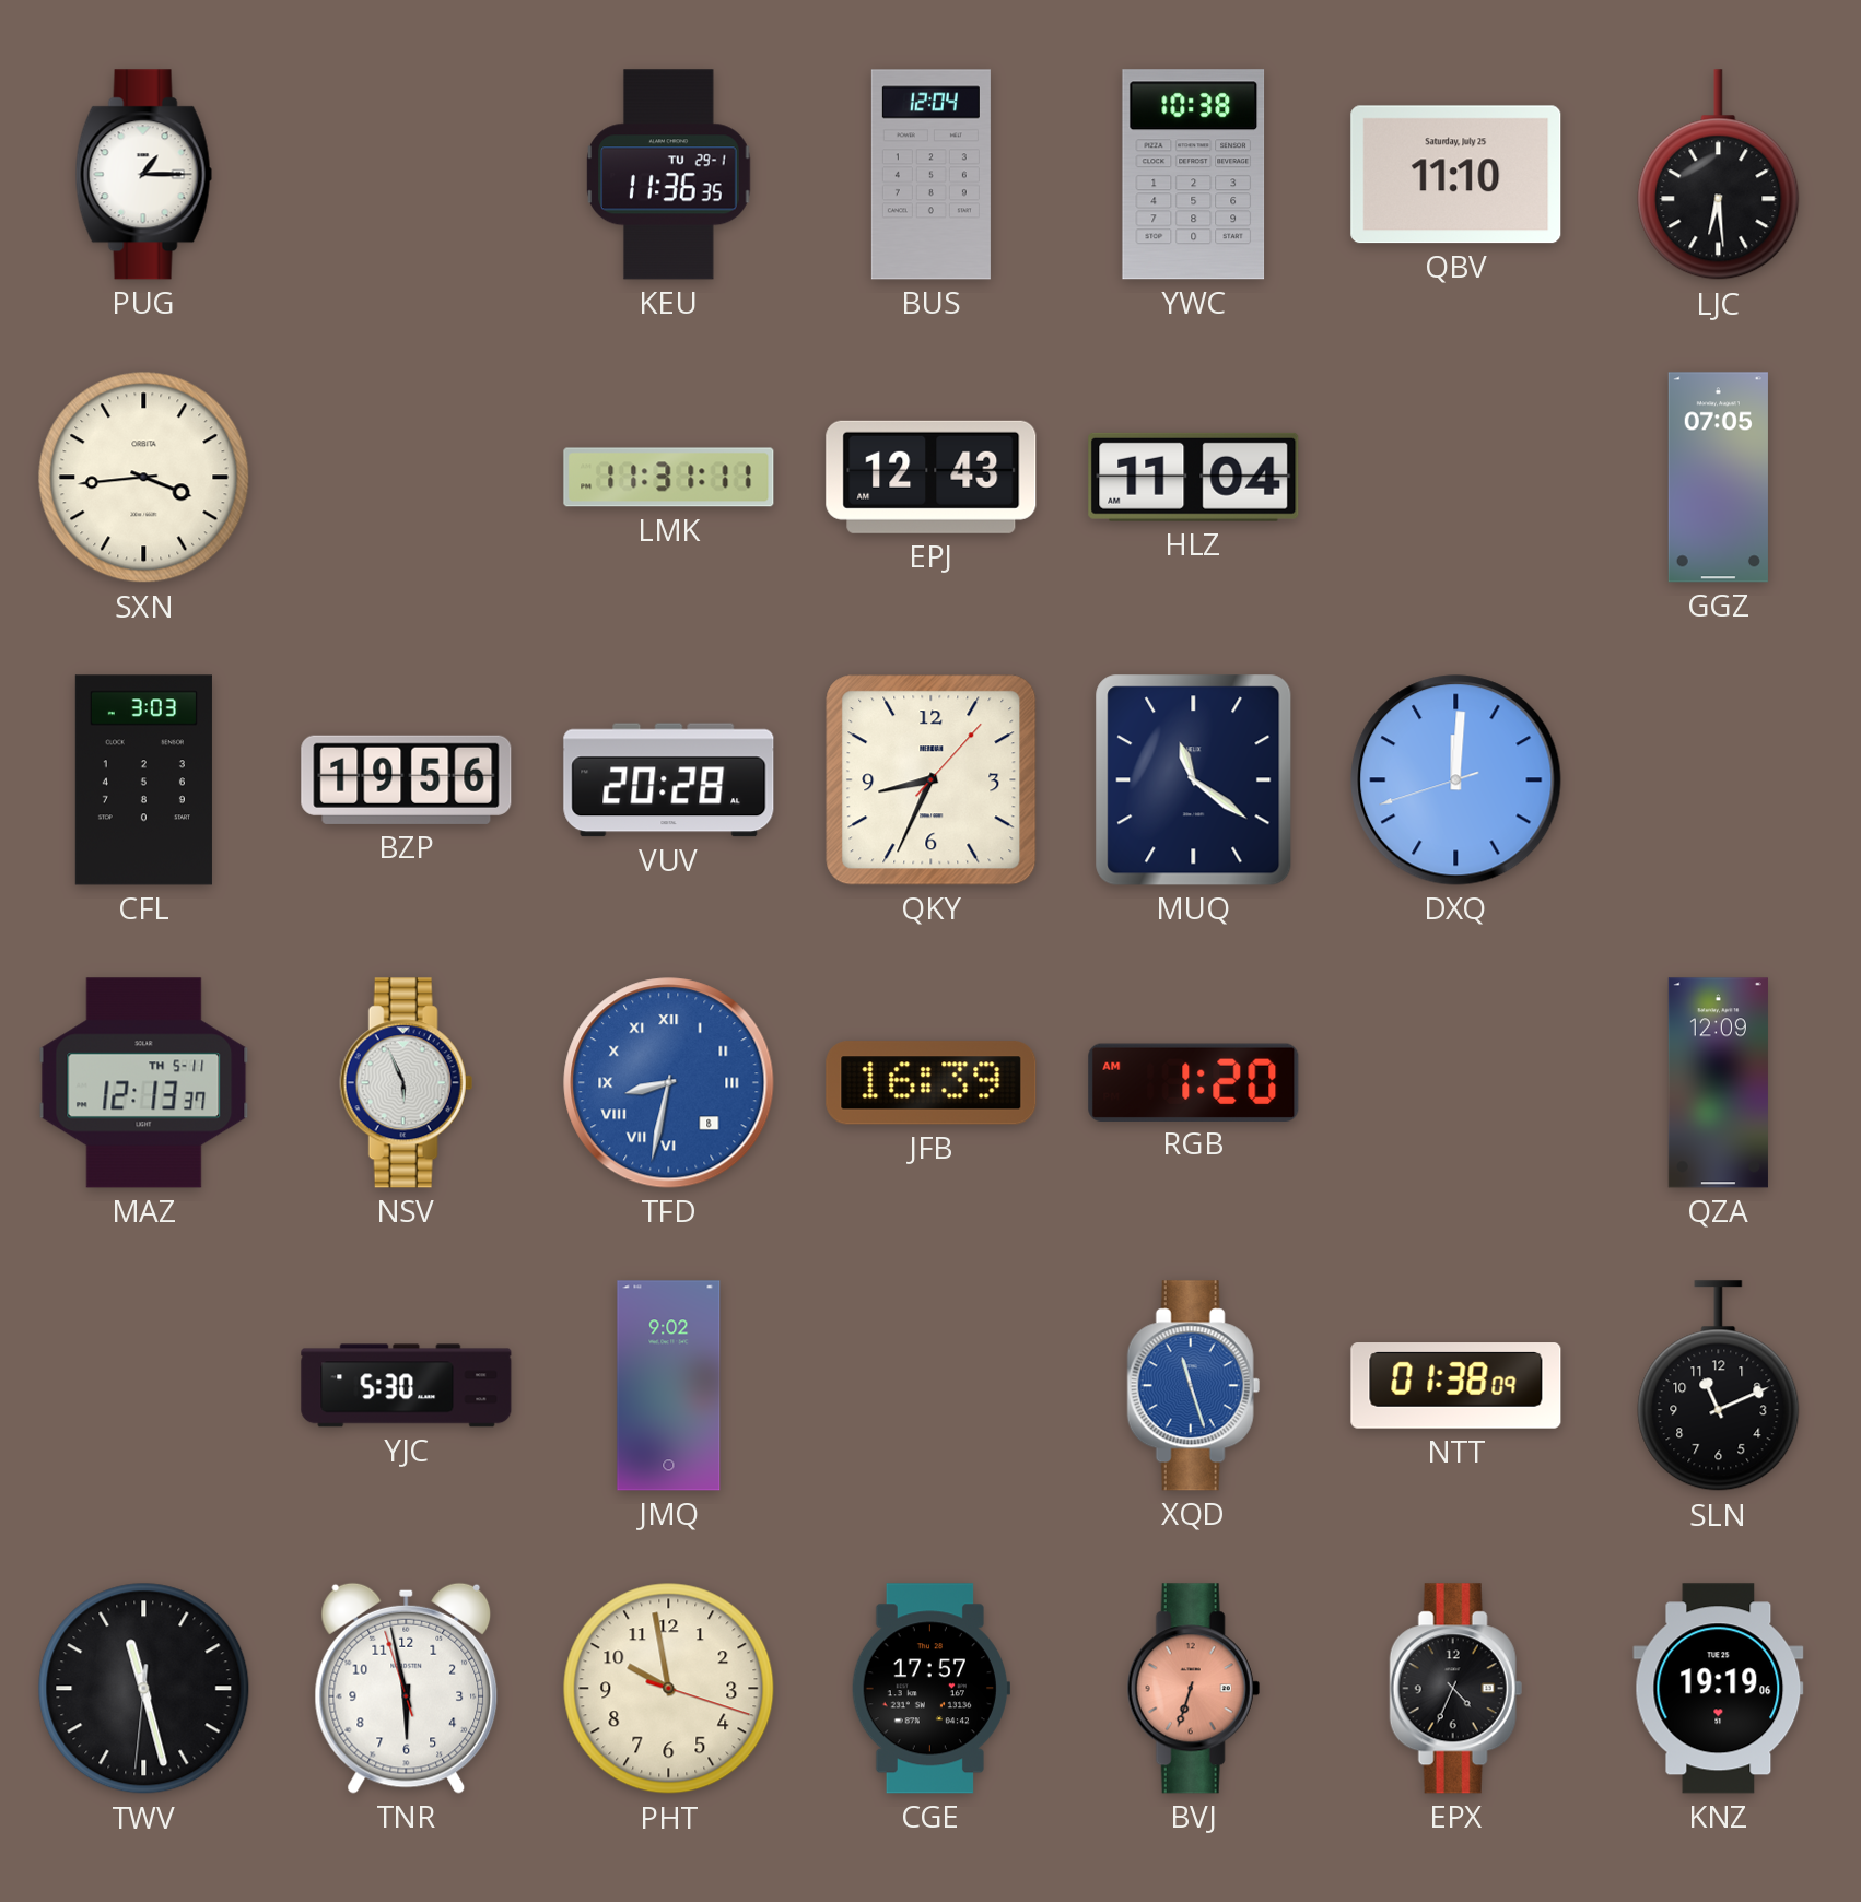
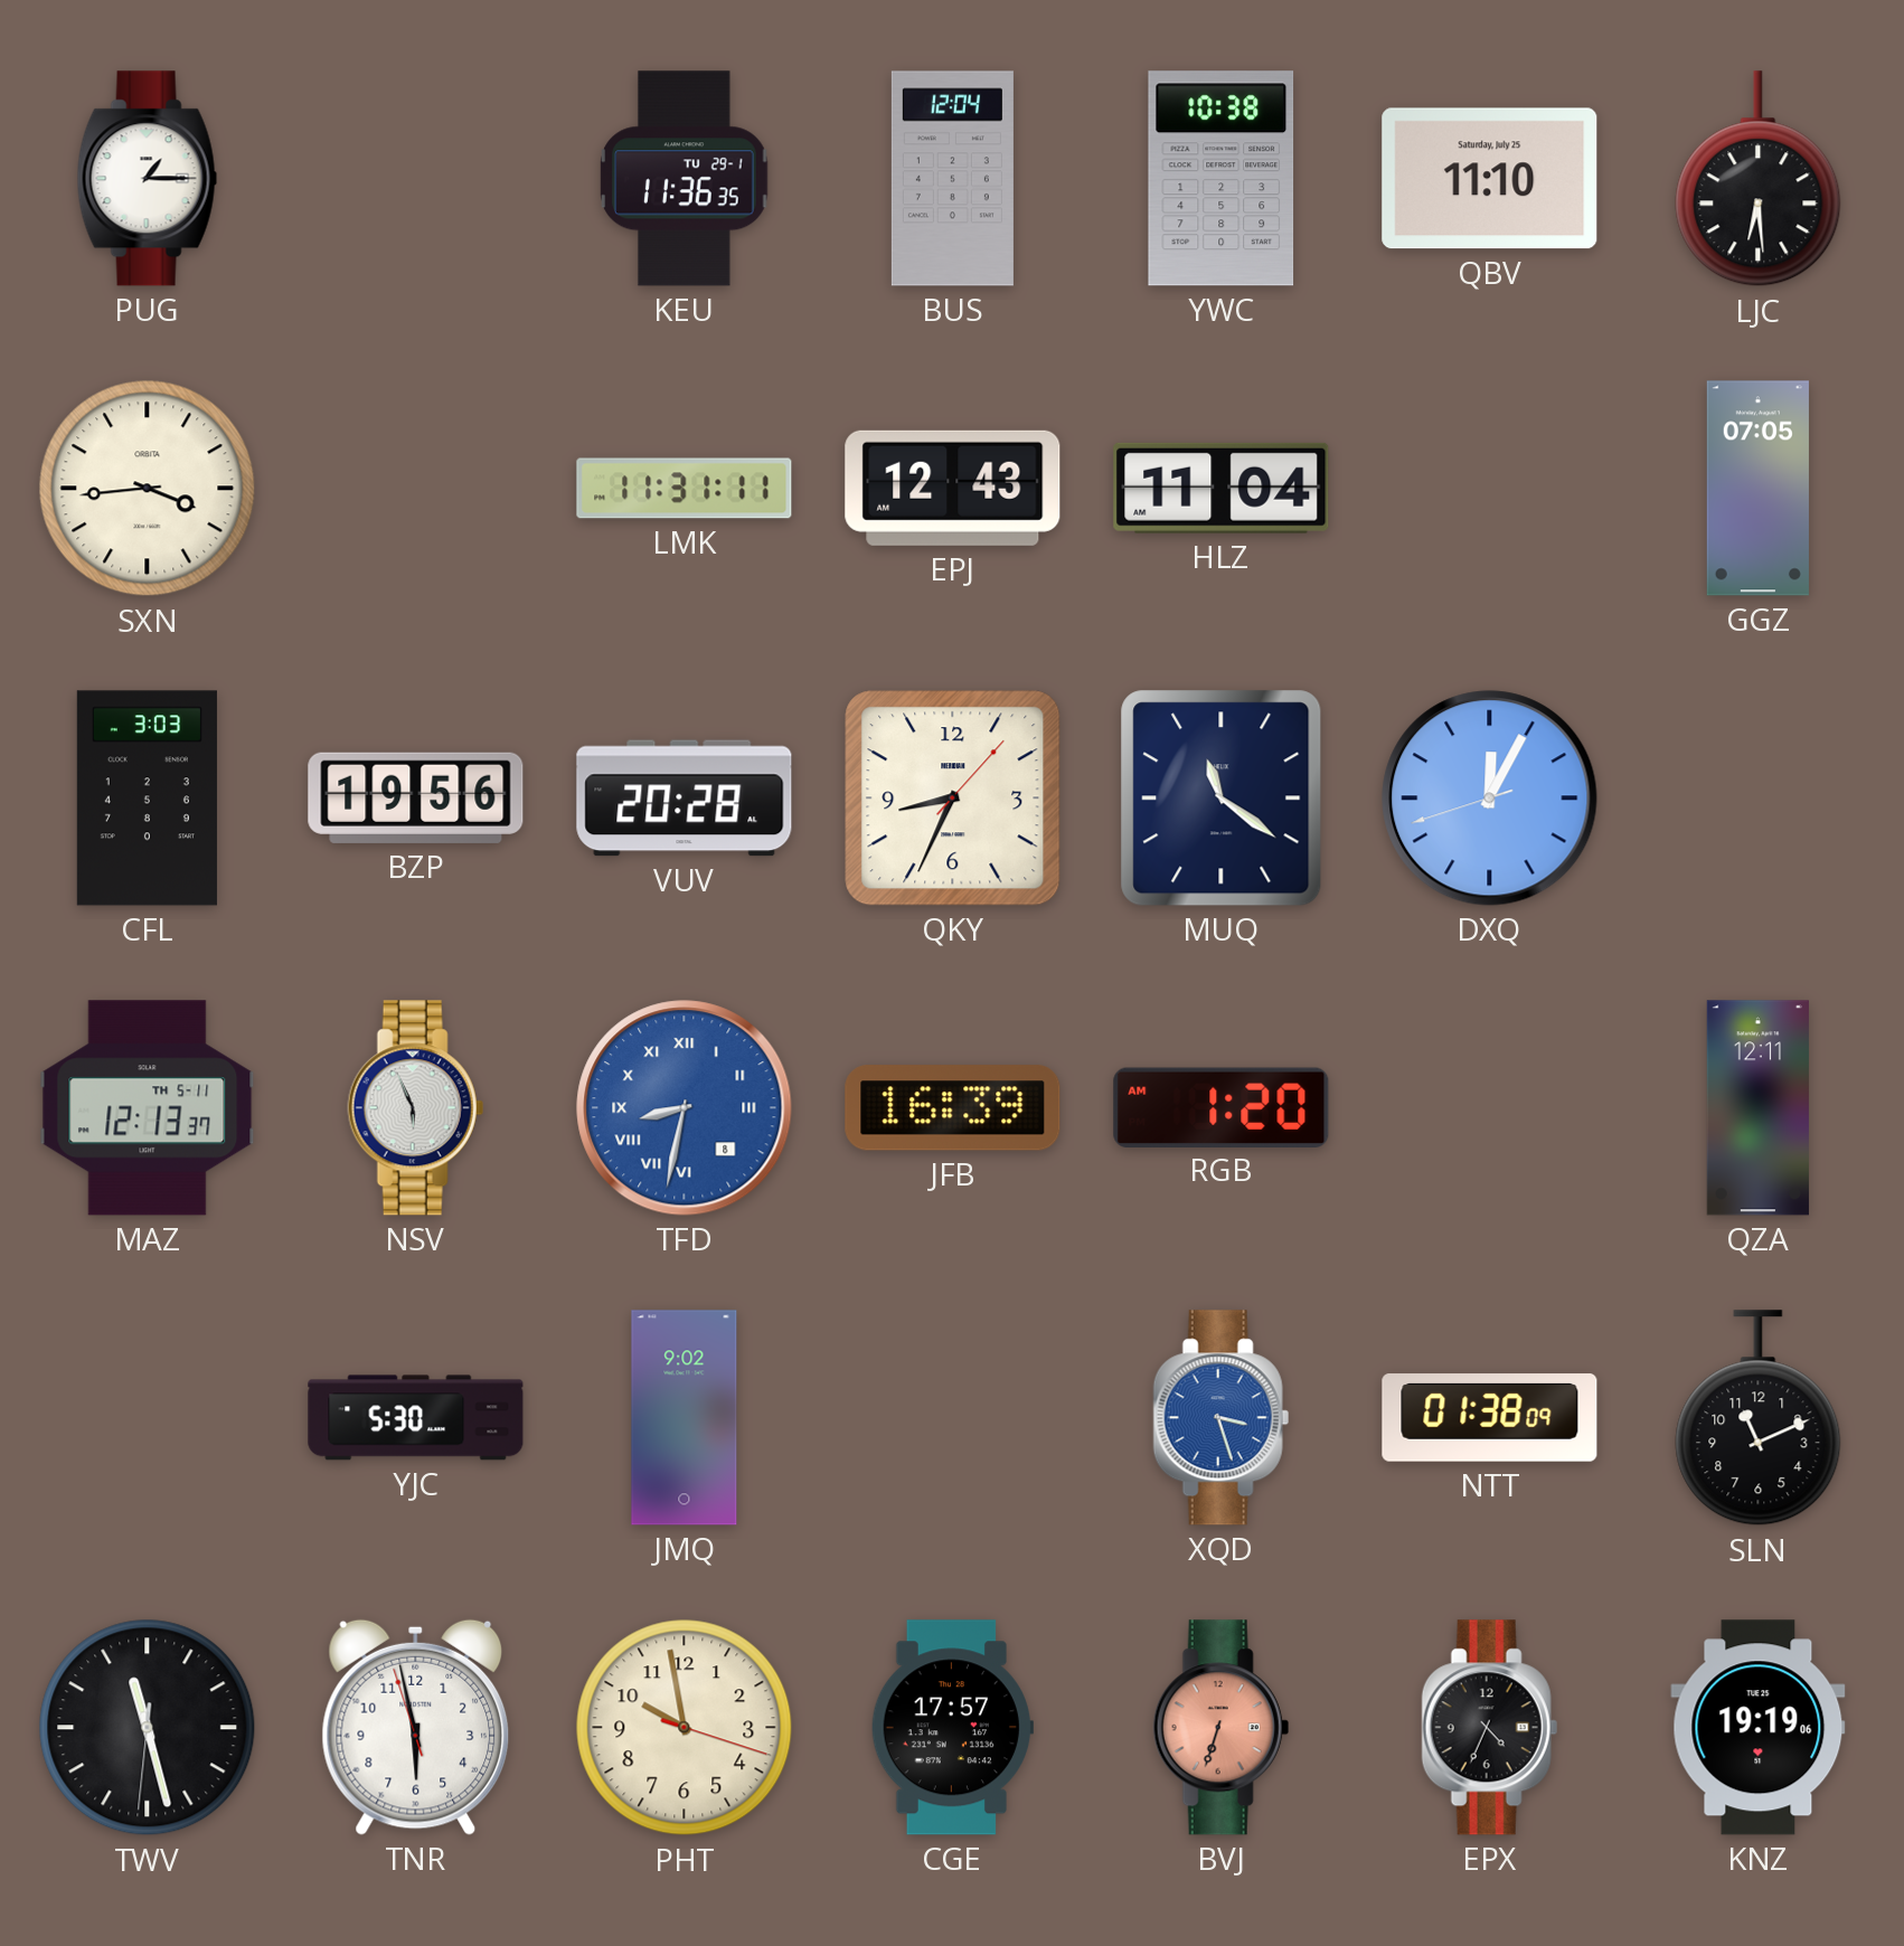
DXQ: 12:00 -> 12:04
QZA: 12:09 -> 12:11
XQD: 11:27 -> 3:27
